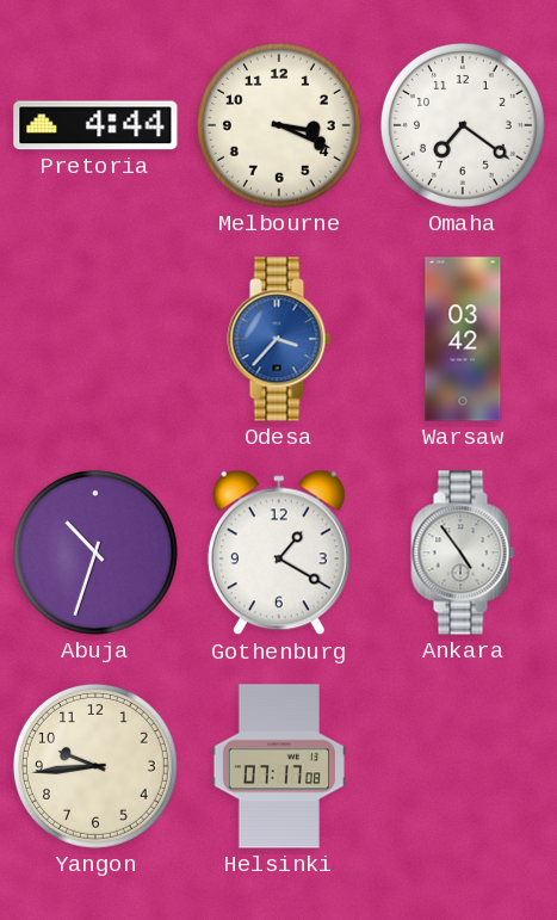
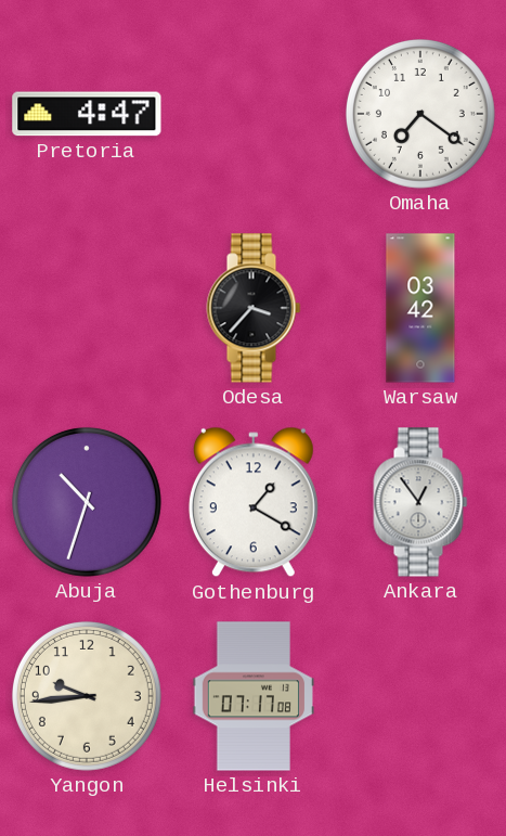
Pretoria: 4:44 -> 4:47
Melbourne: 3:19 -> none
Odesa dial: blue -> black
Ankara: 4:54 -> 12:54
